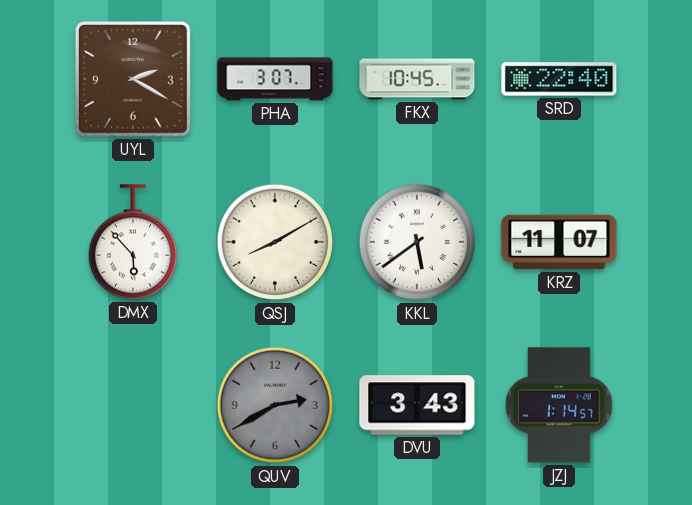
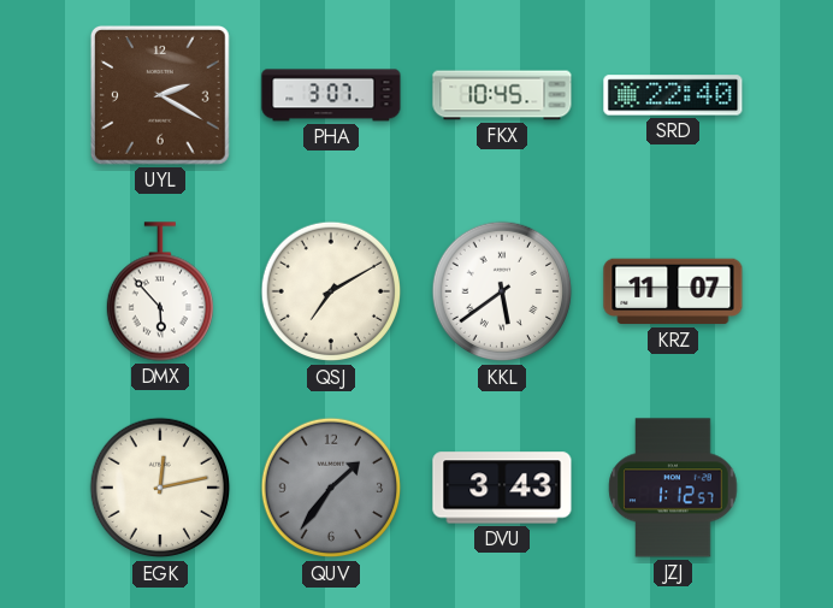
QSJ: 8:10 -> 7:10
EGK: none -> 12:13
QUV: 2:40 -> 1:36
JZJ: 1:14 -> 1:12
